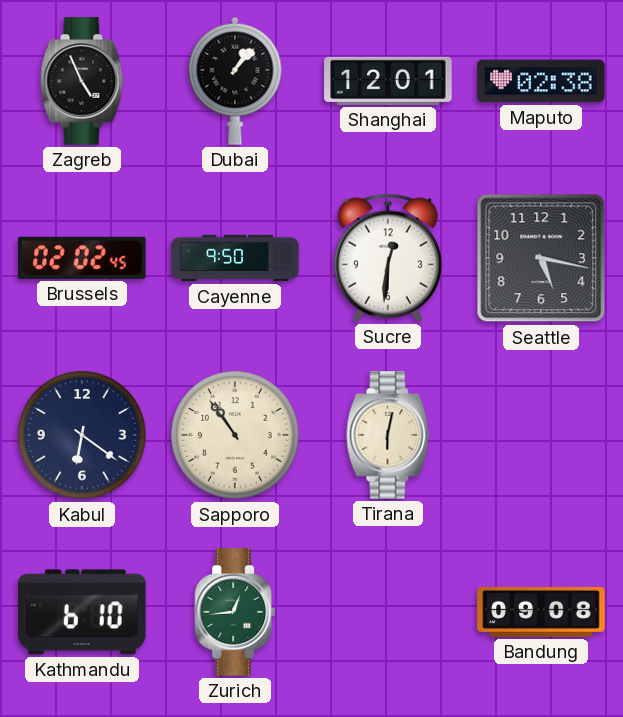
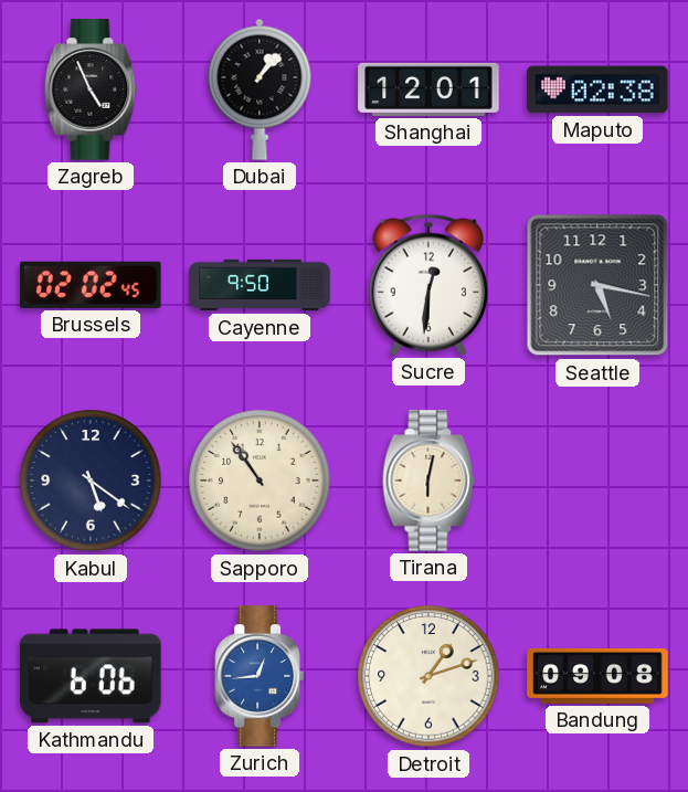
Kabul: 6:21 -> 5:21
Kathmandu: 6:10 -> 6:06
Zurich dial: green -> blue
Detroit: none -> 1:12
